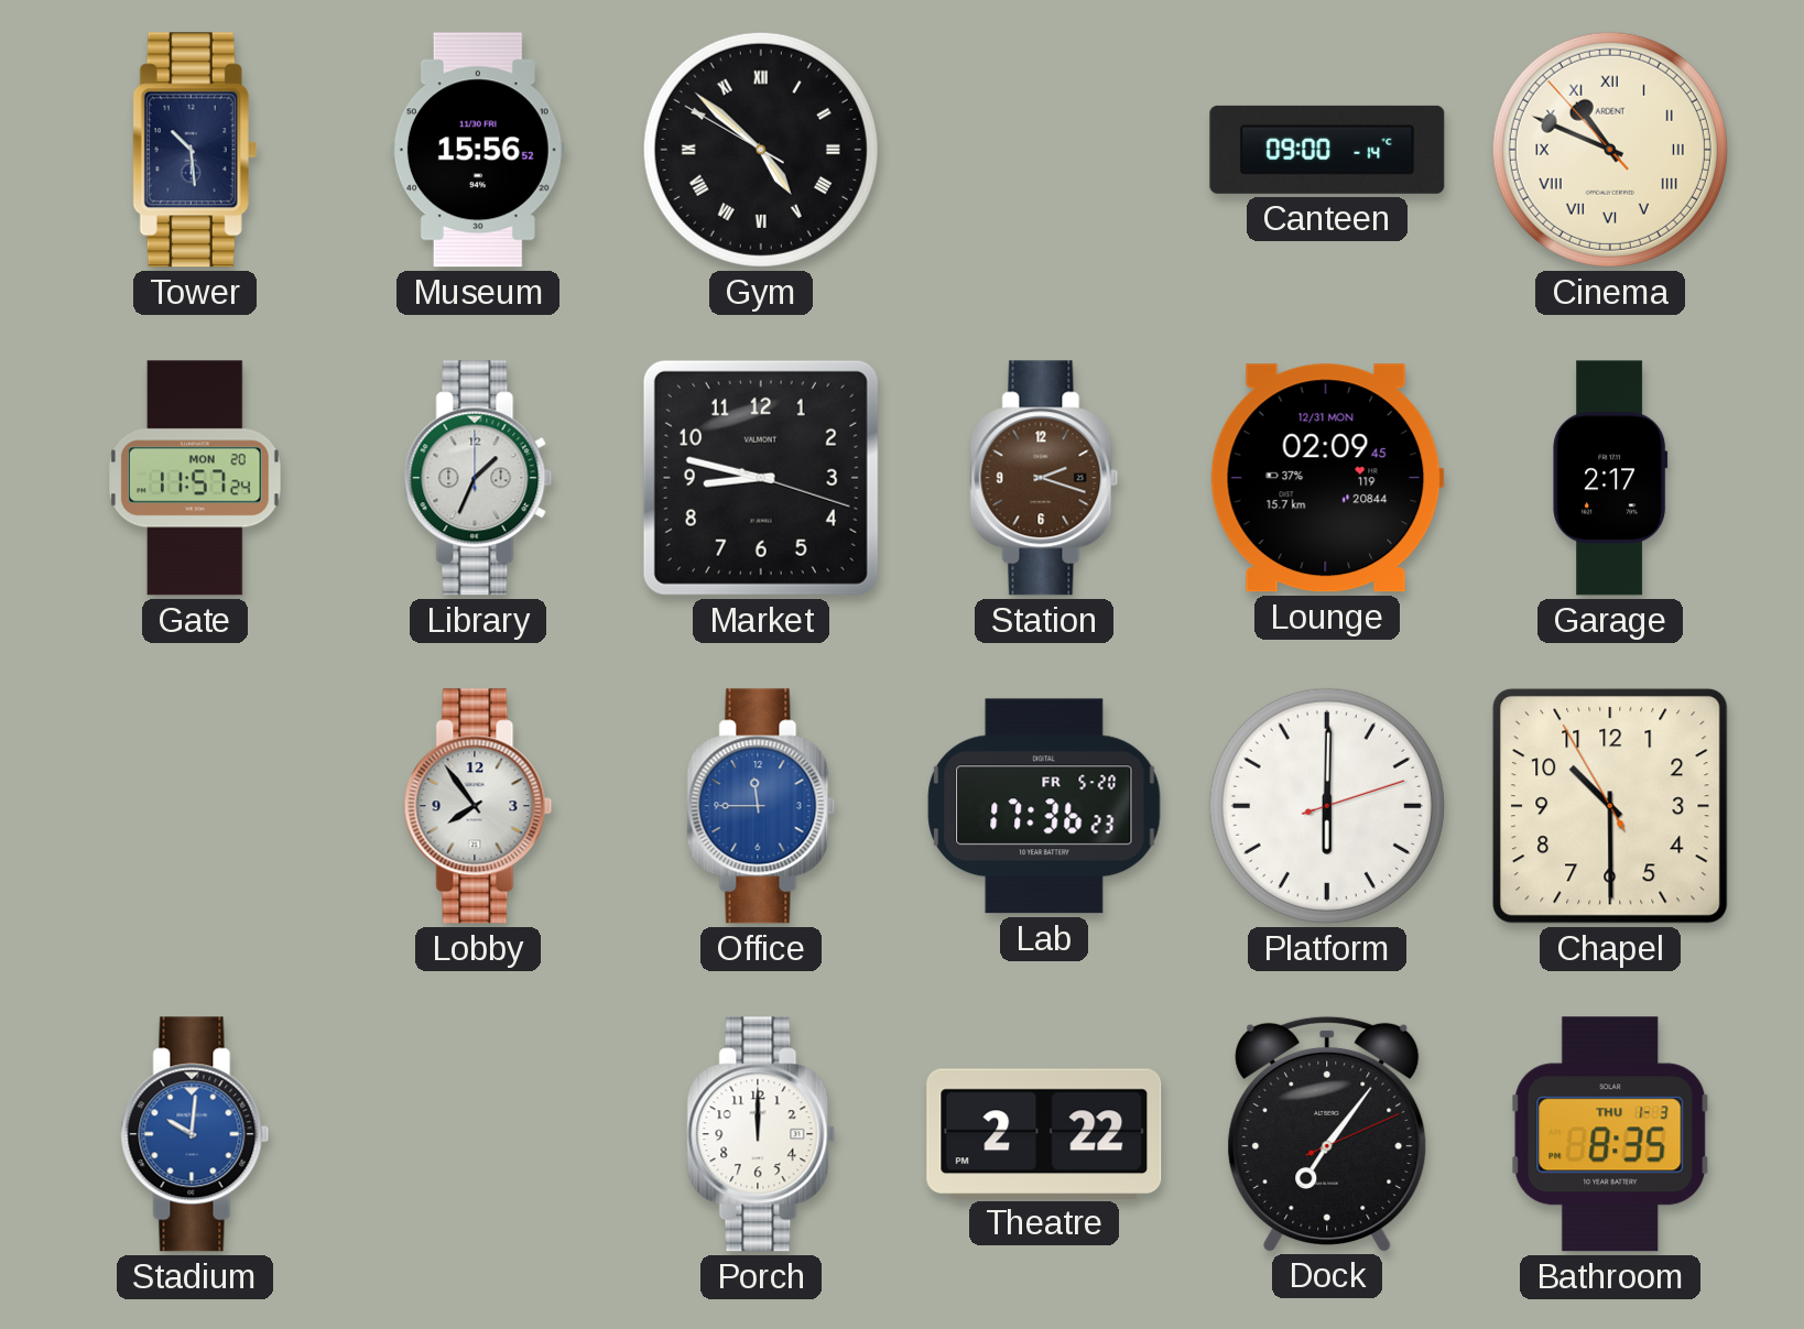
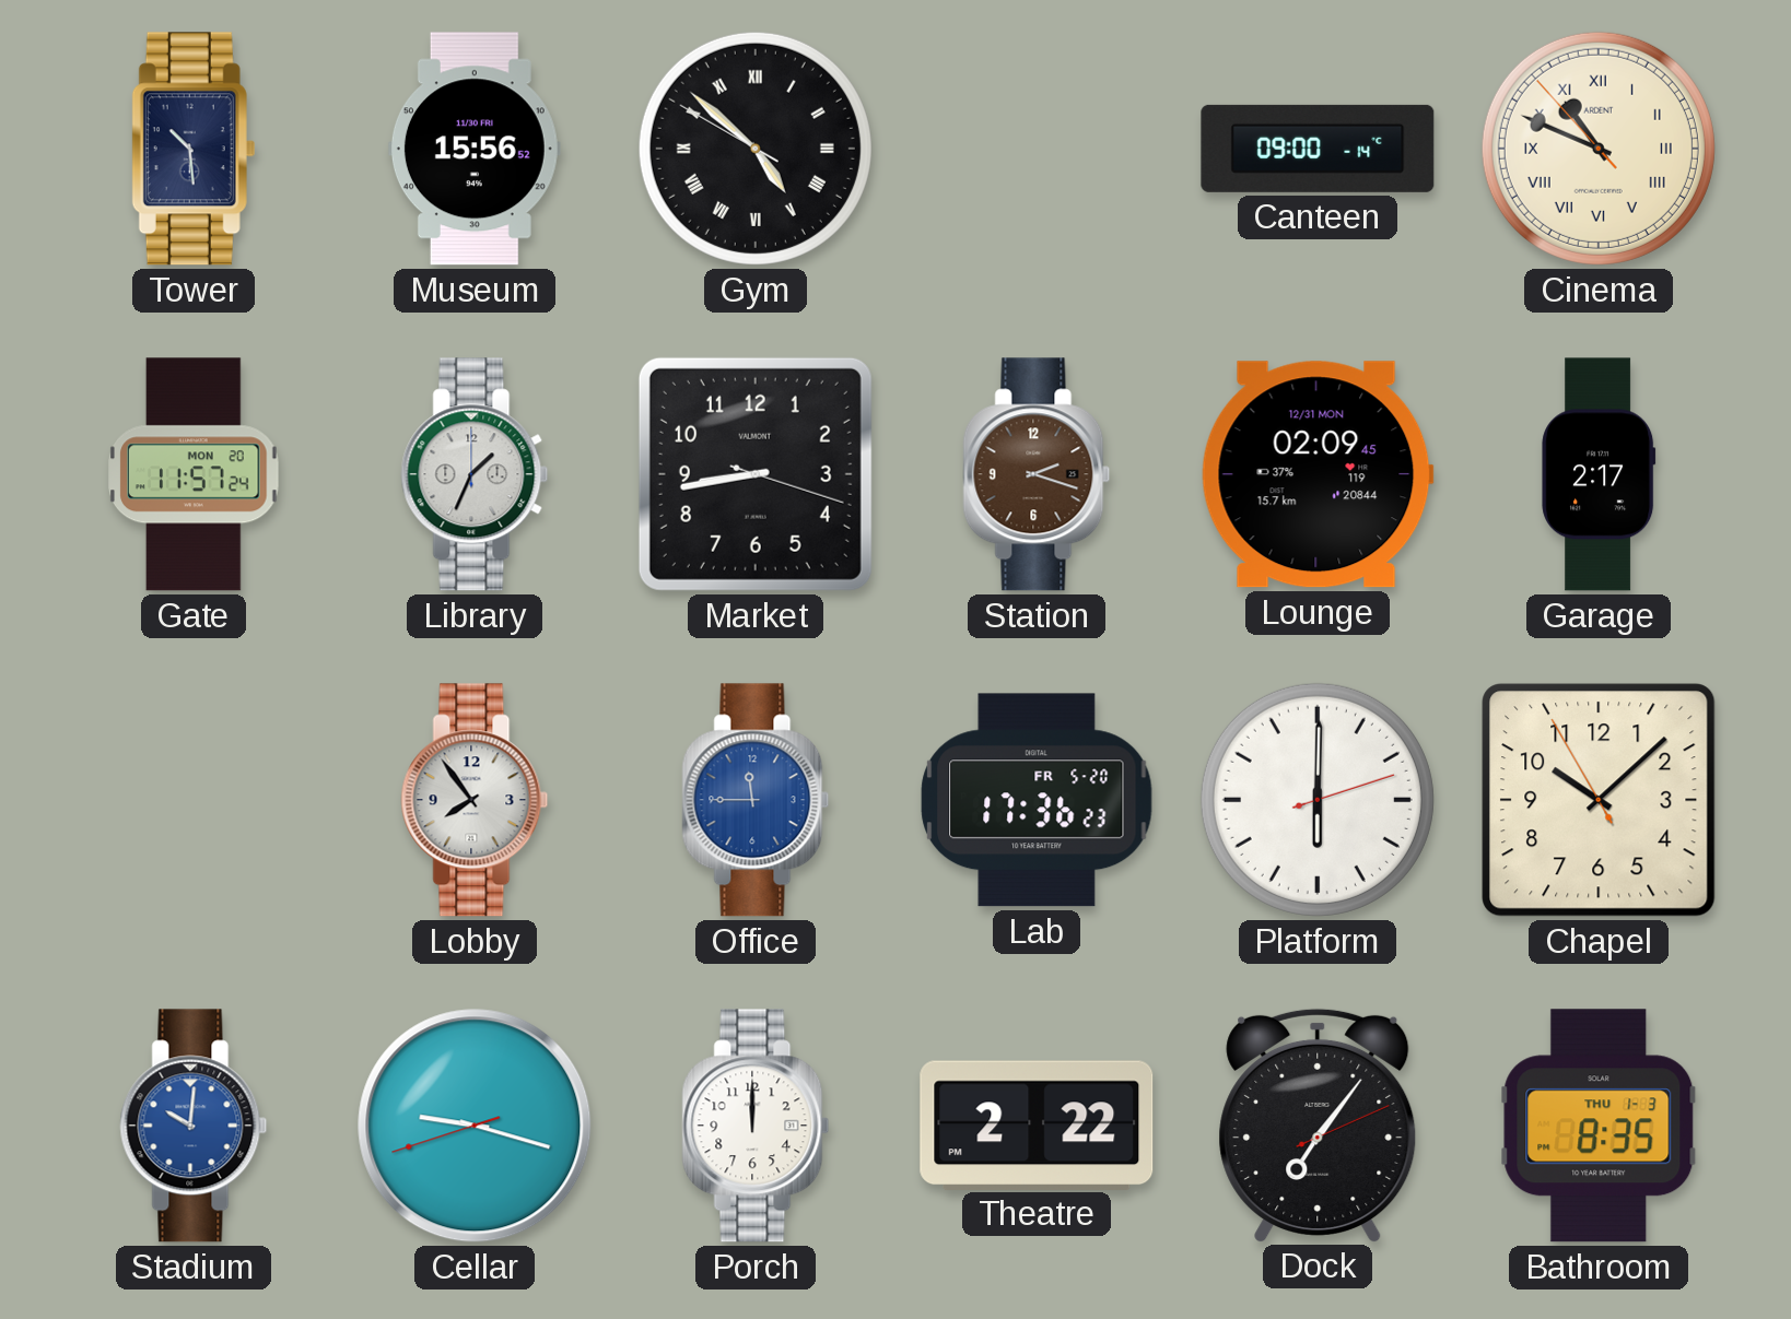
Market: 8:47 -> 8:43
Chapel: 10:29 -> 10:07
Cellar: none -> 9:17
